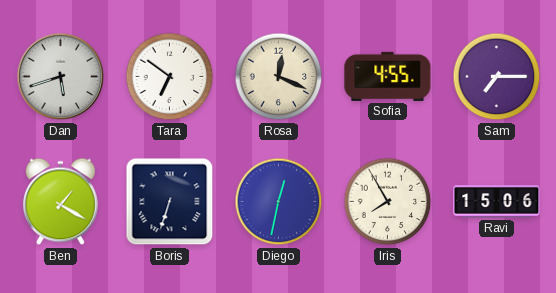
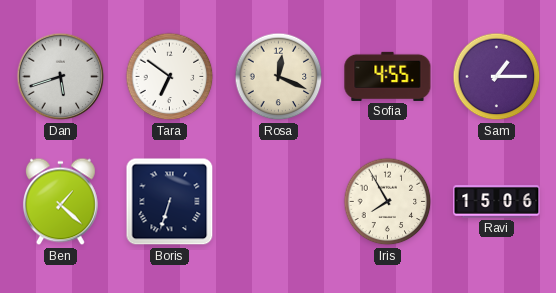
Sam: 7:15 -> 1:15
Ben: 1:20 -> 1:22
Diego: 12:32 -> none
